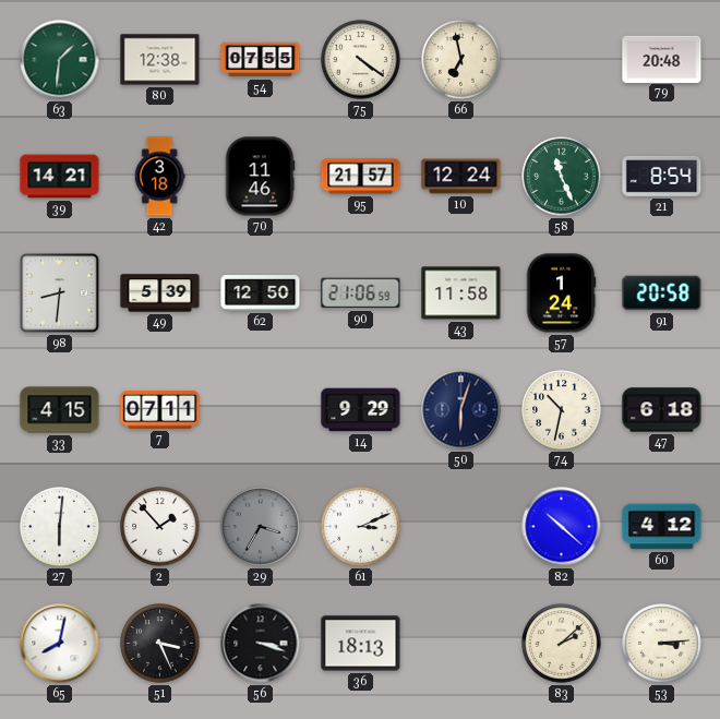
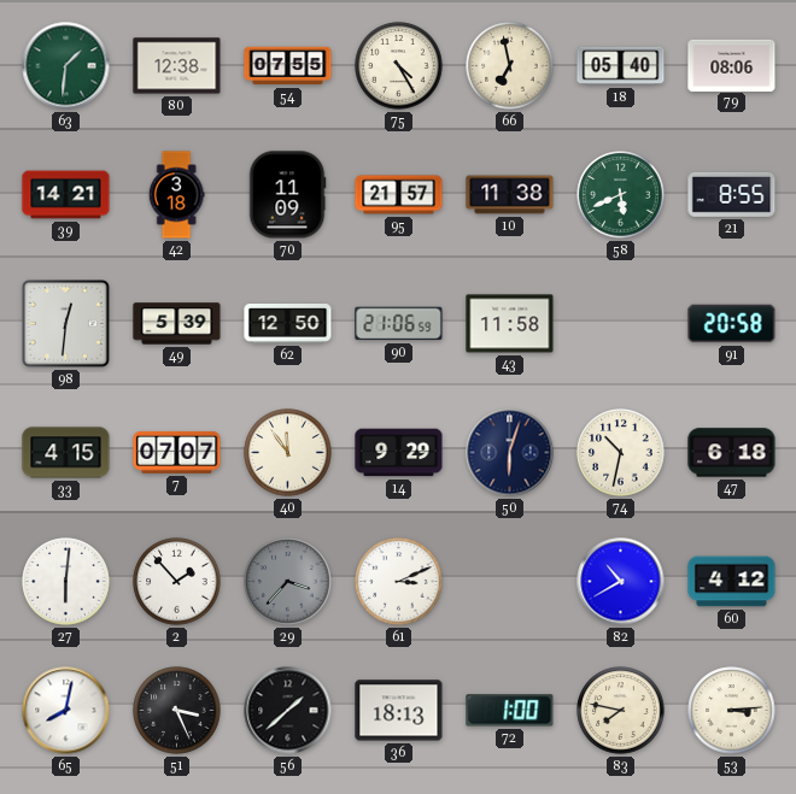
75: 4:21 -> 4:25
18: none -> 05:40
79: 20:48 -> 08:06
70: 11:46 -> 11:09
10: 12:24 -> 11:38
58: 11:26 -> 5:41
21: 8:54 -> 8:55
98: 8:31 -> 12:31
57: 1:24 -> none
7: 07:11 -> 07:07
40: none -> 11:54
29: 3:35 -> 3:37
82: 10:22 -> 10:40
56: 3:18 -> 1:38
72: none -> 1:00
83: 2:08 -> 7:47
